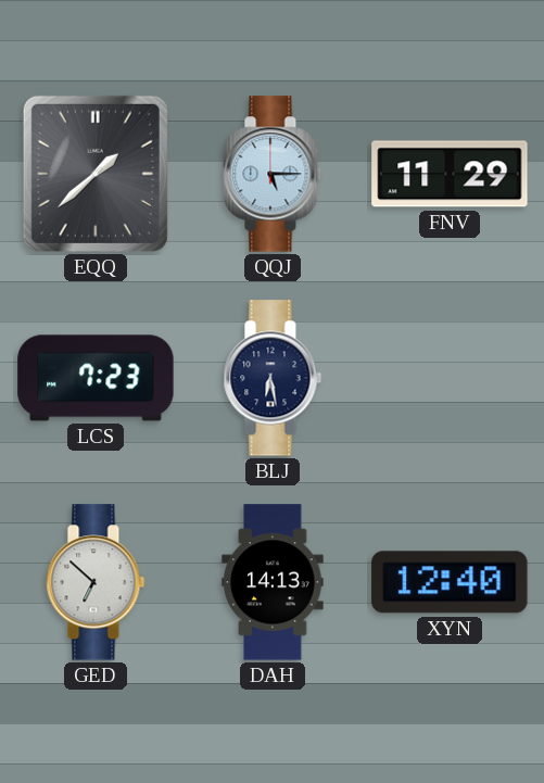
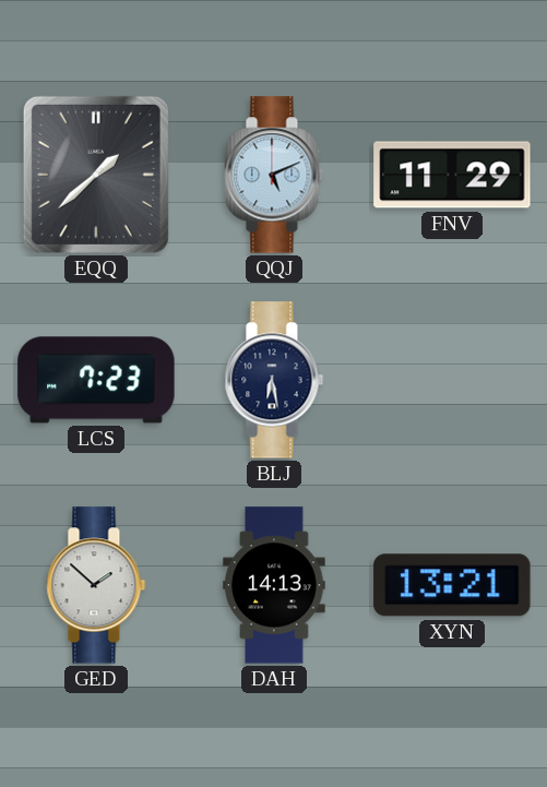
QQJ: 5:15 -> 5:11
GED: 6:52 -> 1:52
XYN: 12:40 -> 13:21
